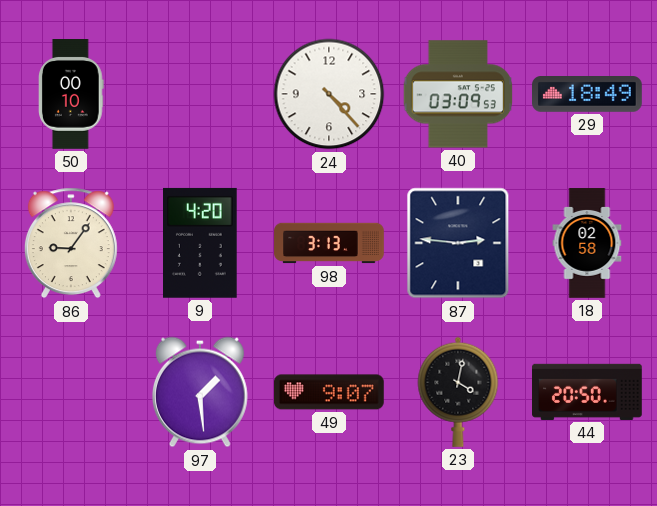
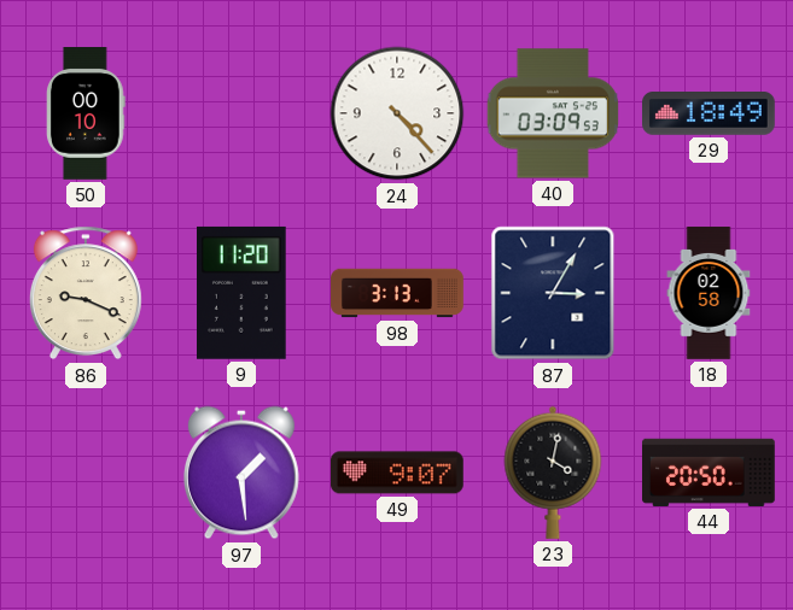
86: 9:06 -> 9:19
9: 4:20 -> 11:20
87: 2:46 -> 3:05
